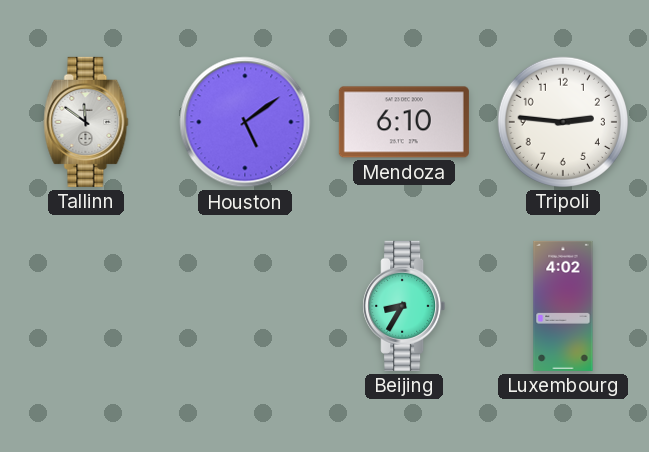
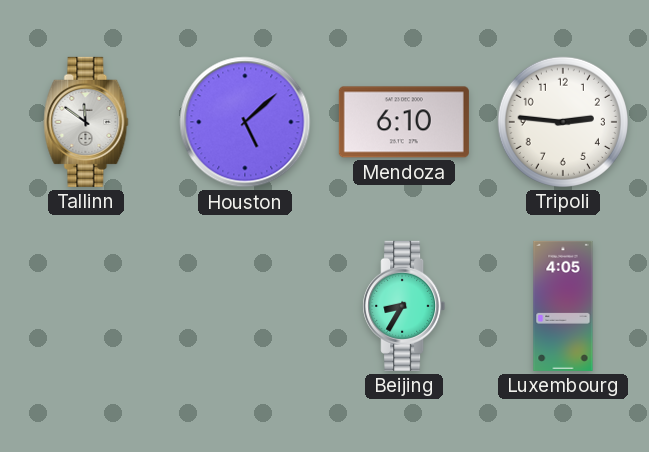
Houston: 5:09 -> 5:08
Luxembourg: 4:02 -> 4:05
